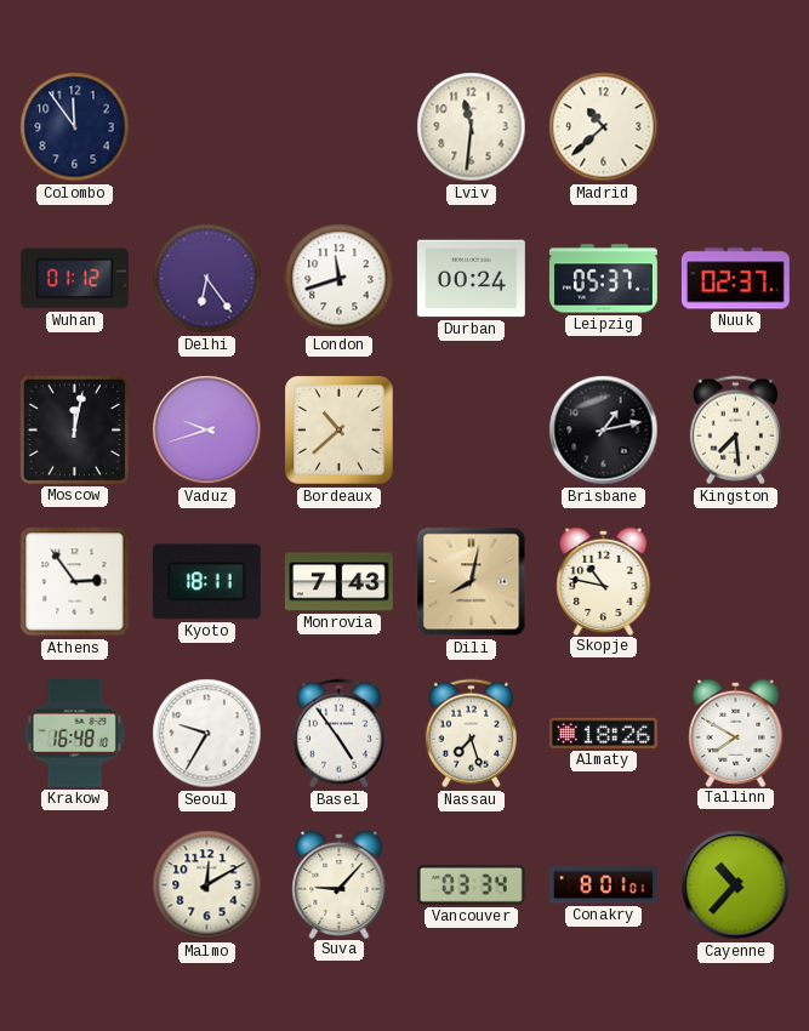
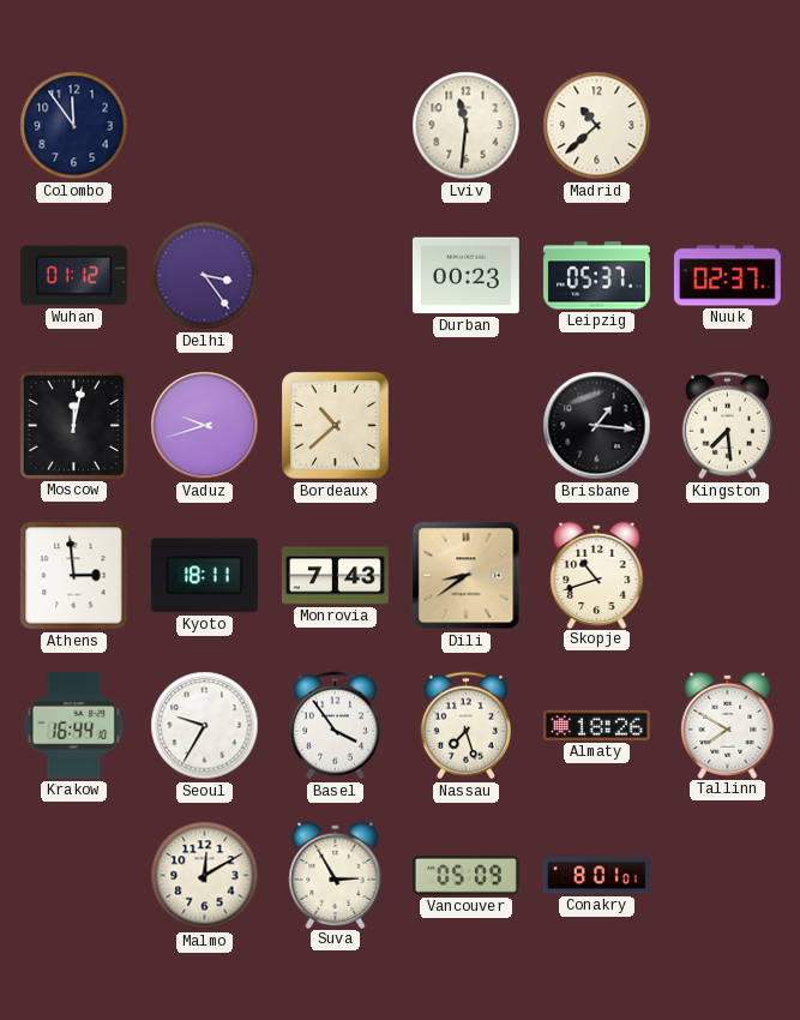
Delhi: 6:24 -> 3:24
London: 11:42 -> none
Durban: 00:24 -> 00:23
Brisbane: 1:13 -> 1:16
Athens: 2:54 -> 2:59
Dili: 8:02 -> 8:39
Skopje: 10:47 -> 10:42
Krakow: 16:48 -> 16:44
Basel: 4:54 -> 3:54
Suva: 9:07 -> 2:55
Vancouver: 03:34 -> 05:09
Cayenne: 10:37 -> none
